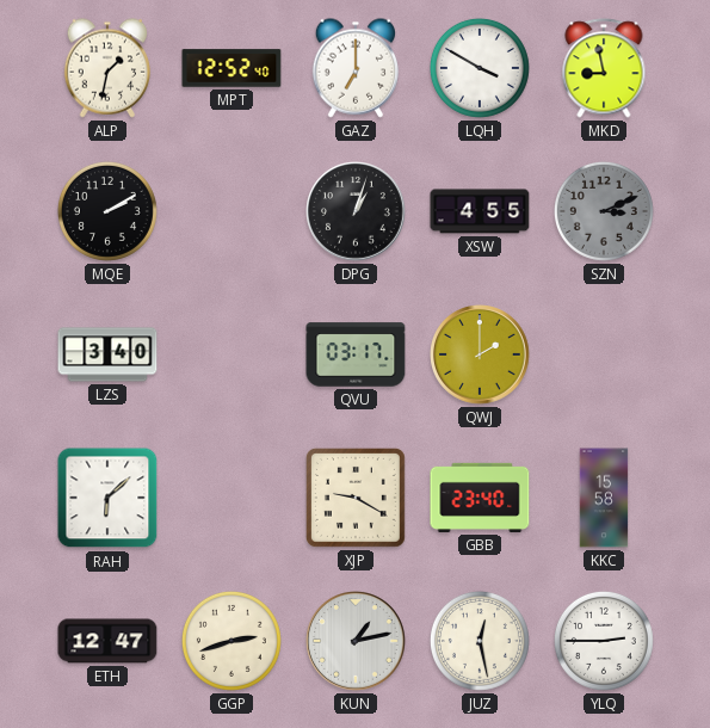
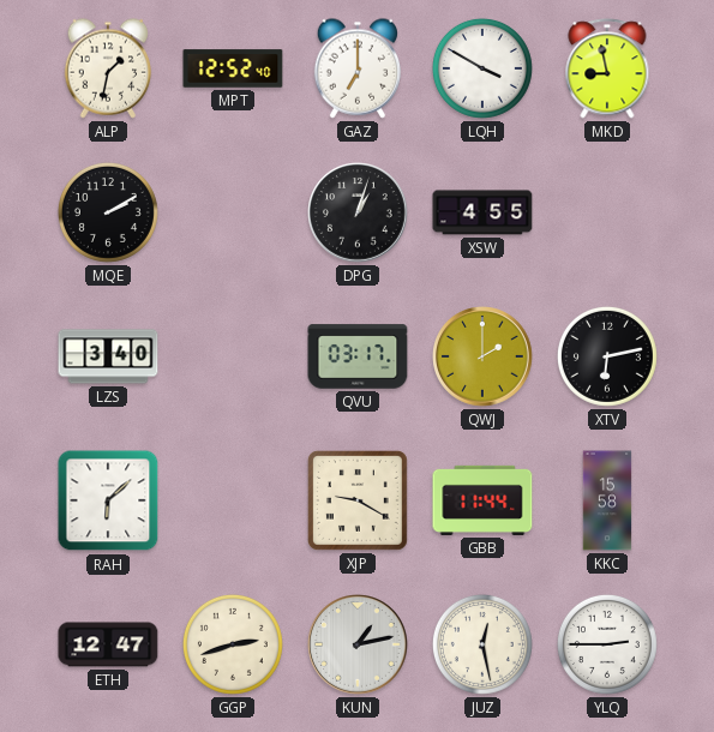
SZN: 3:11 -> none
XTV: none -> 6:13
GBB: 23:40 -> 11:44
